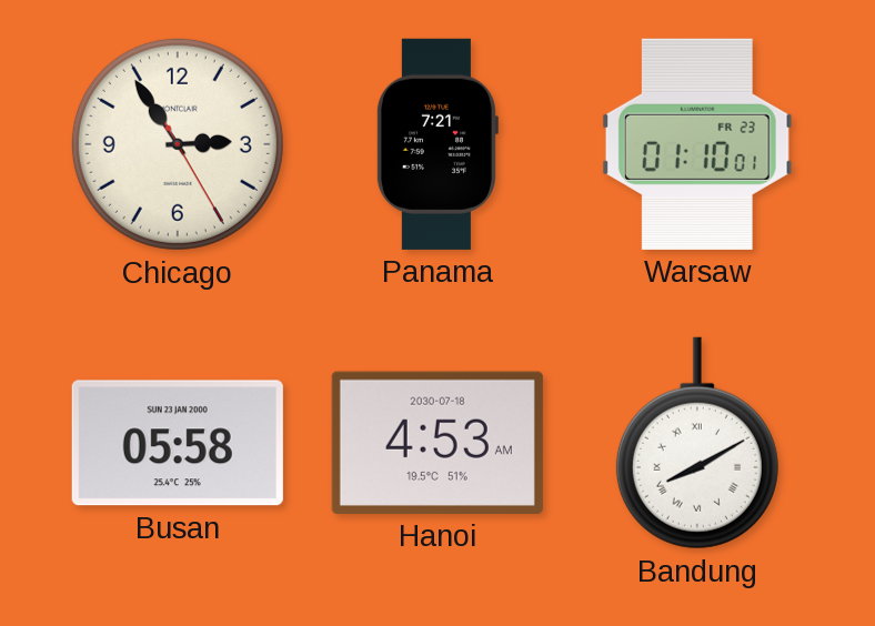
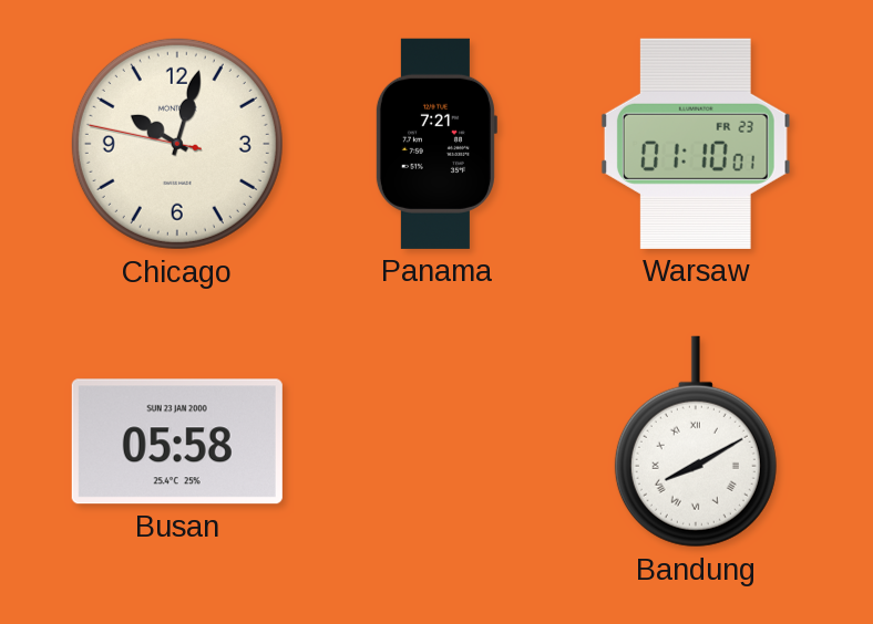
Chicago: 2:54 -> 10:02
Hanoi: 4:53 -> none
